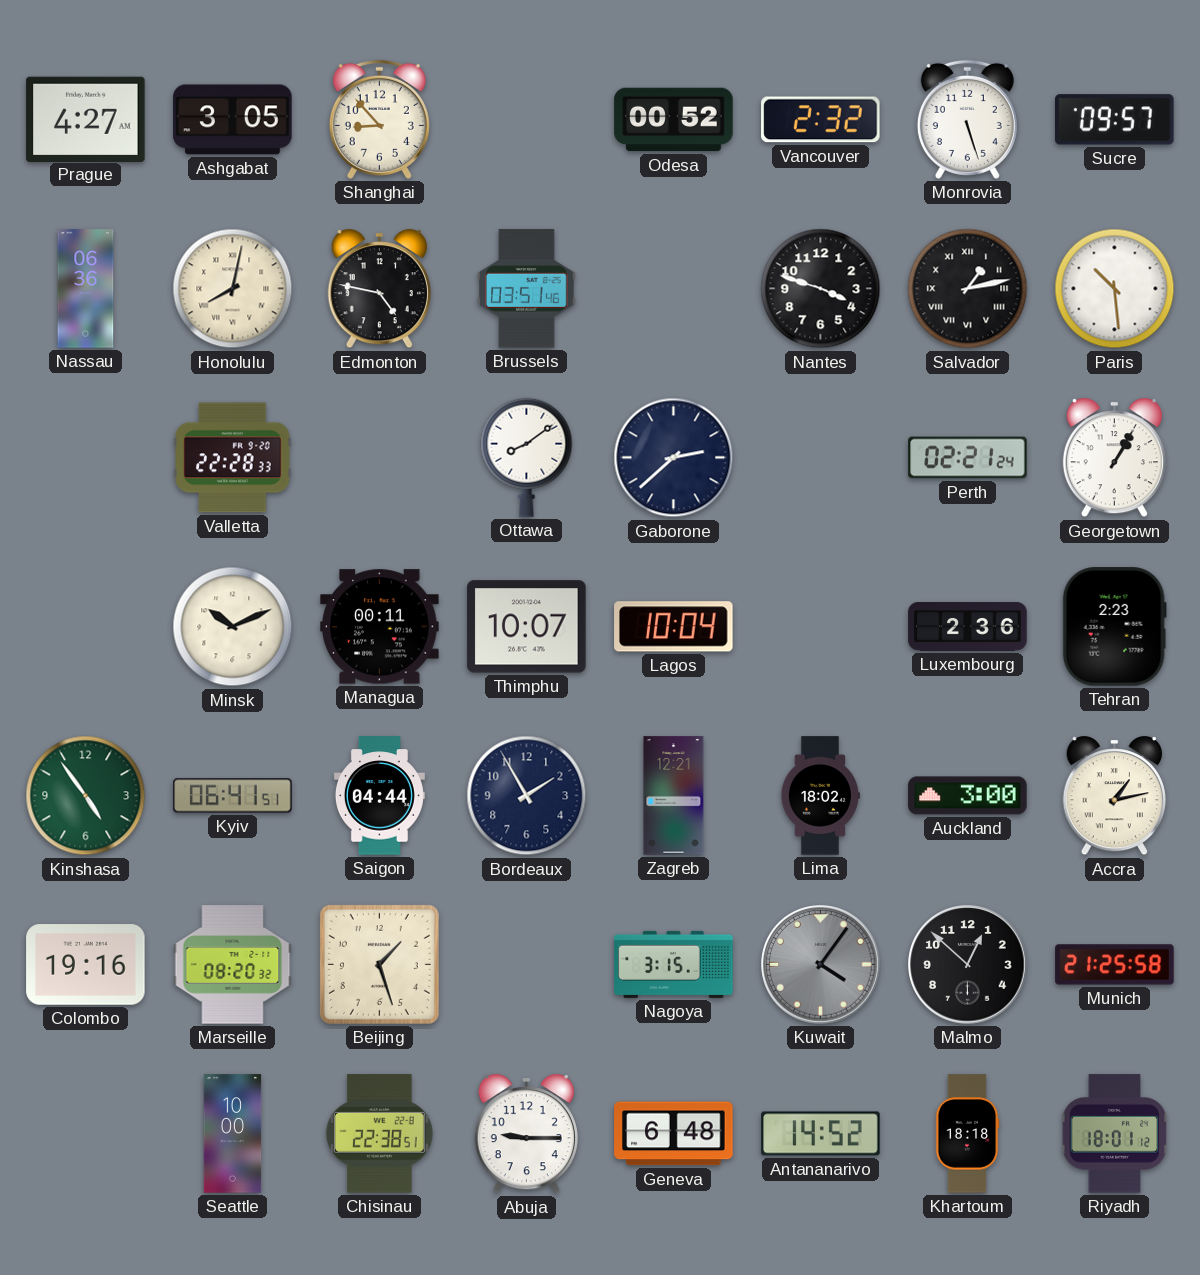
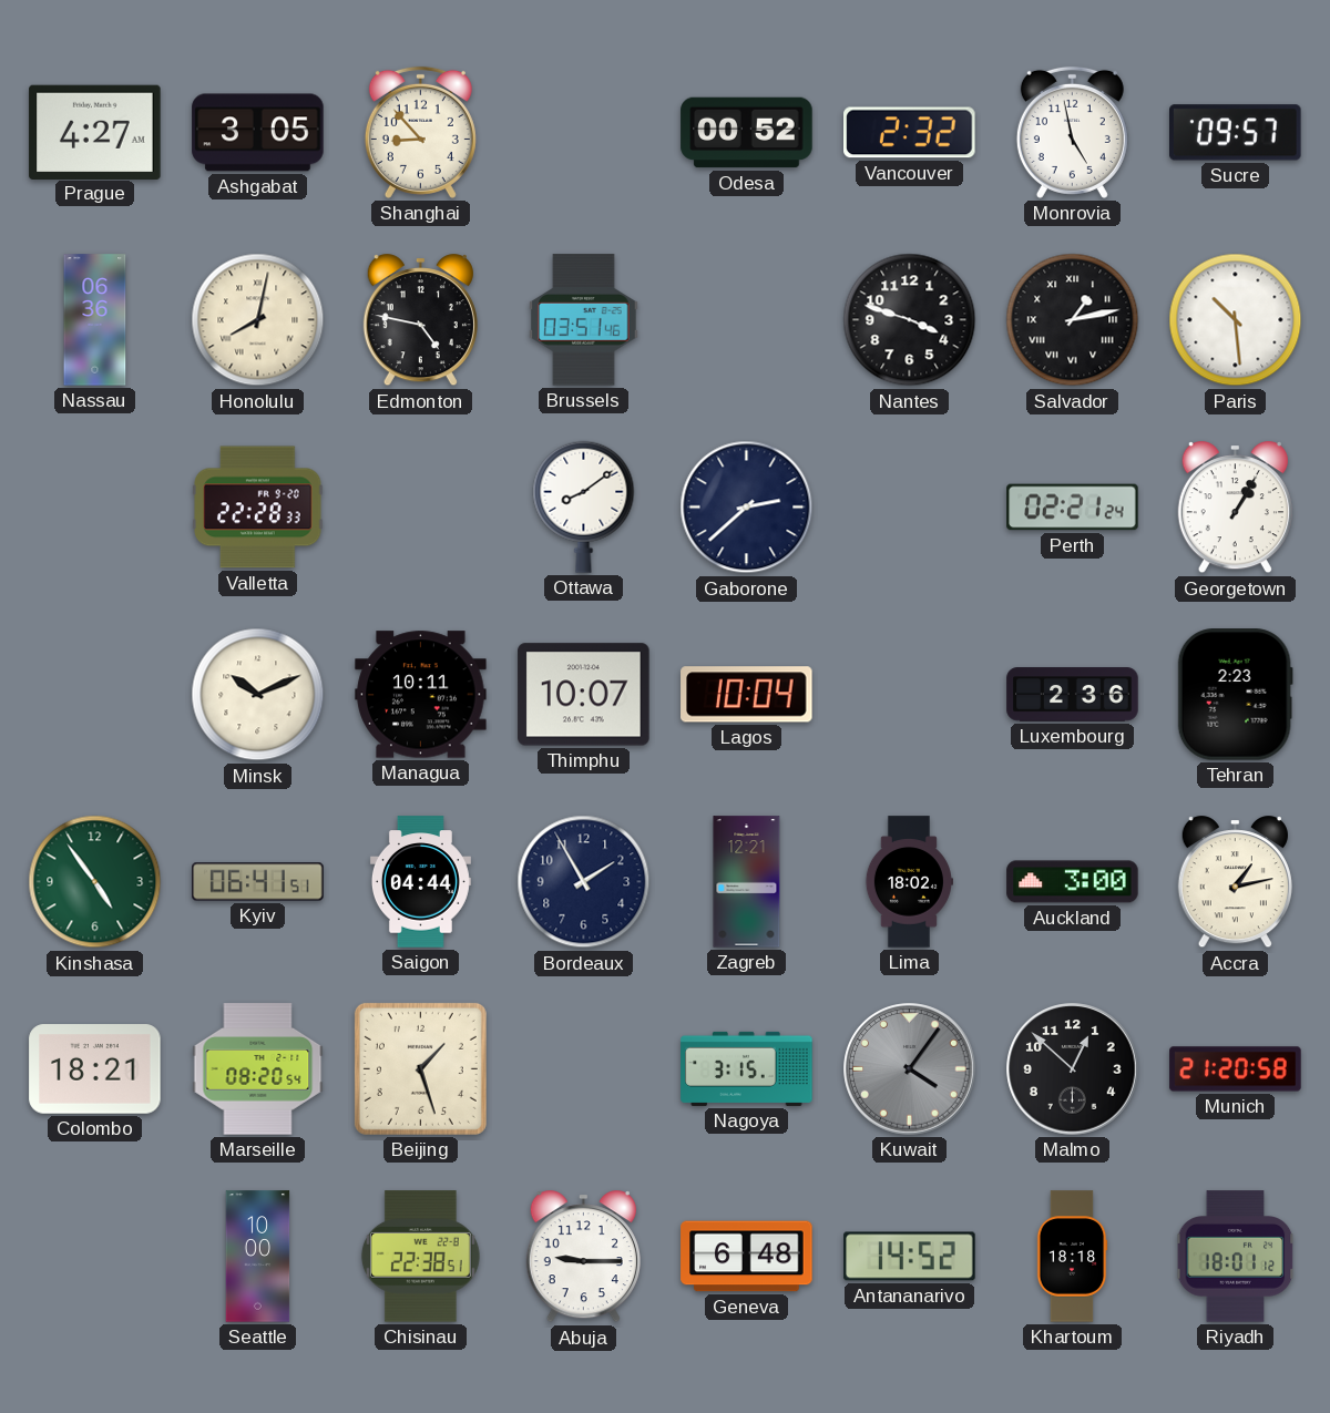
Monrovia: 5:27 -> 4:58
Managua: 00:11 -> 10:11
Colombo: 19:16 -> 18:21
Marseille: 08:20:32 -> 08:20:54
Munich: 21:25 -> 21:20
